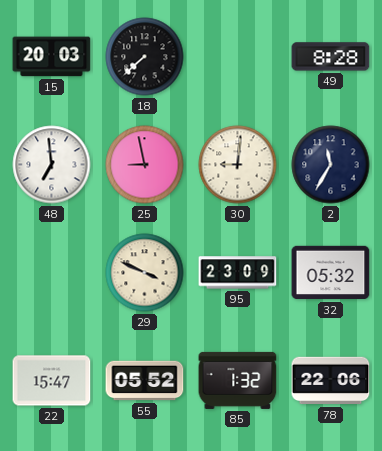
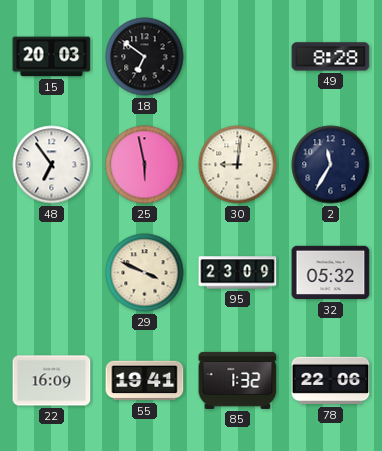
18: 7:38 -> 6:51
48: 6:59 -> 6:54
25: 8:58 -> 5:58
22: 15:47 -> 16:09
55: 05:52 -> 19:41
